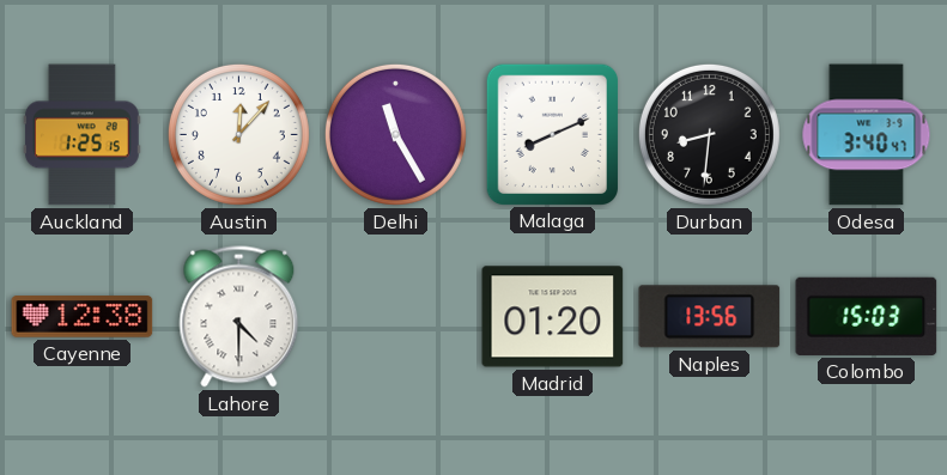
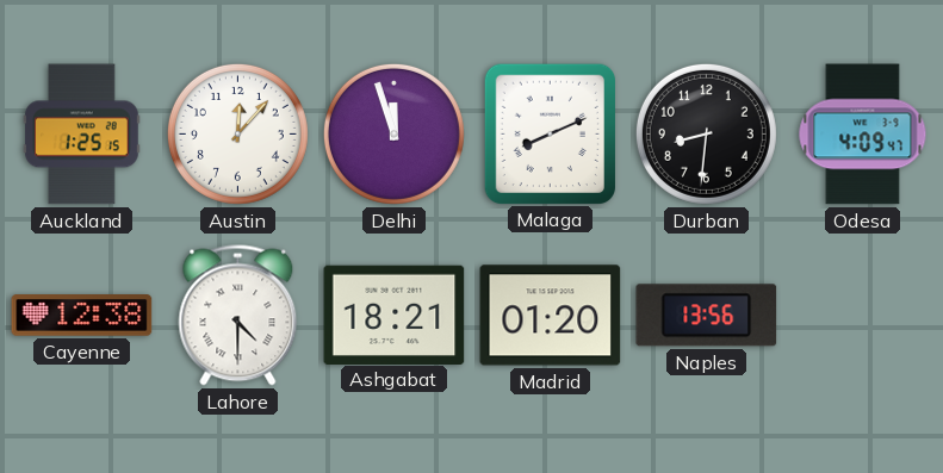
Delhi: 11:25 -> 11:57
Odesa: 3:40 -> 4:09
Ashgabat: none -> 18:21
Colombo: 15:03 -> none
